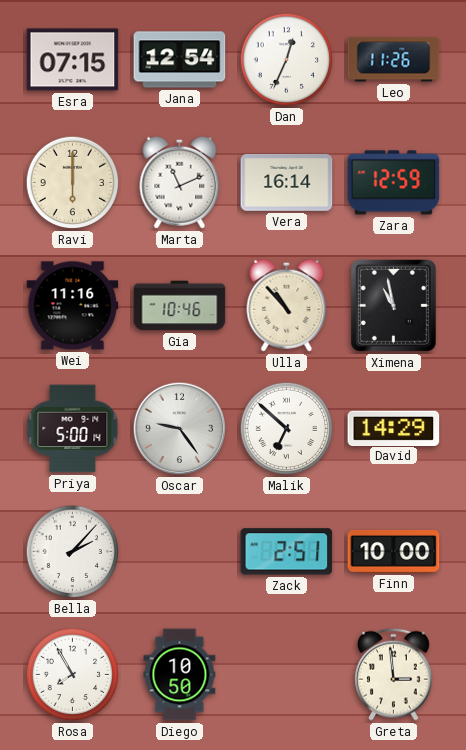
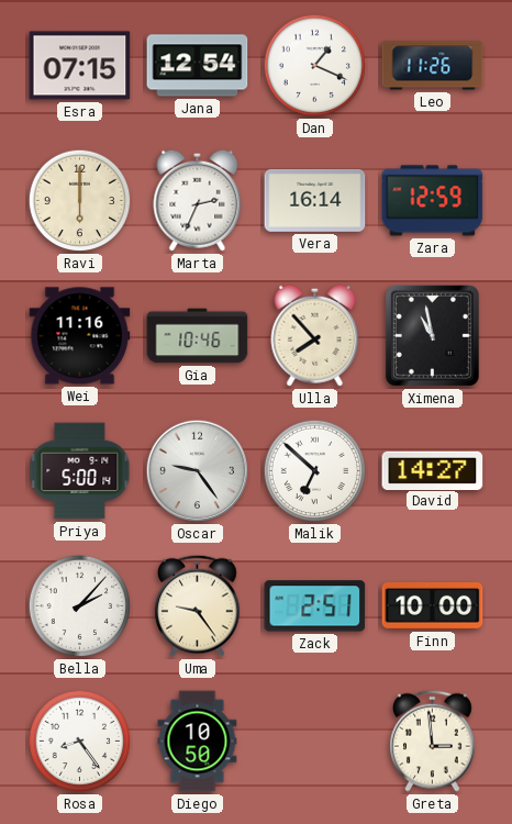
Dan: 12:34 -> 1:19
Marta: 11:11 -> 2:34
Ulla: 10:53 -> 7:53
David: 14:29 -> 14:27
Uma: none -> 9:24
Rosa: 7:55 -> 8:24
